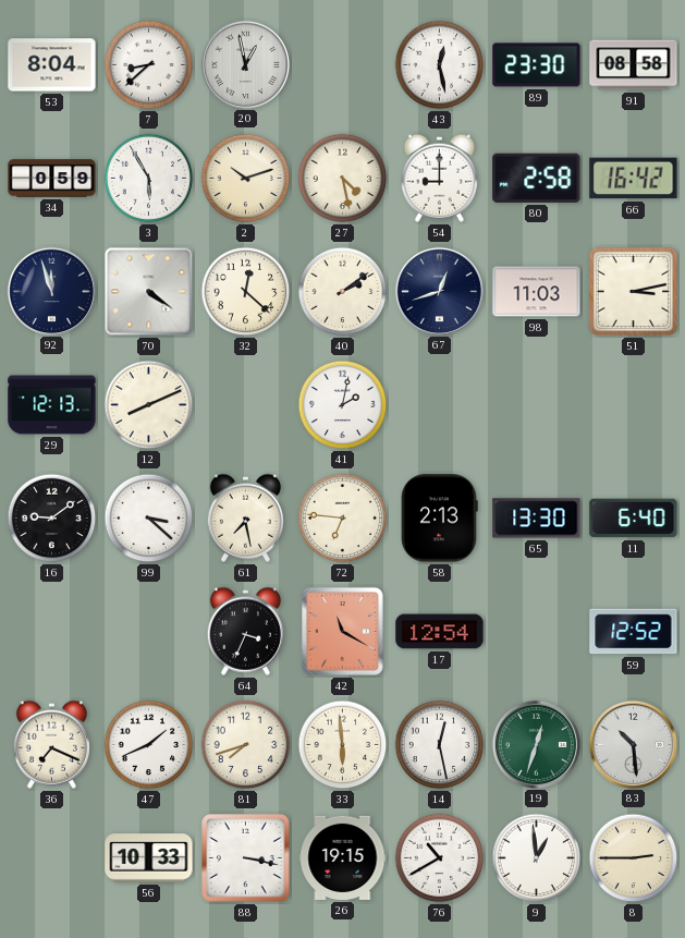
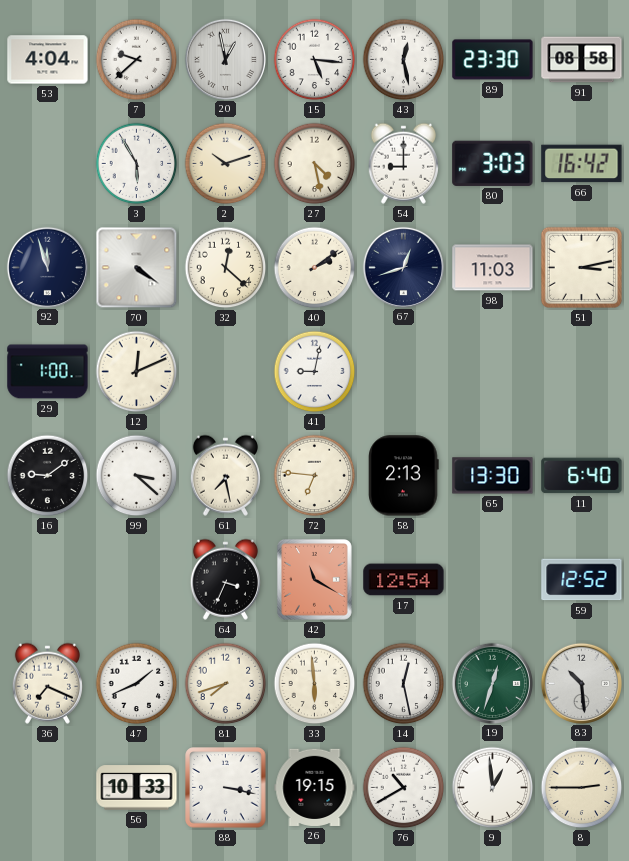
53: 8:04 -> 4:04
7: 8:38 -> 9:38
15: none -> 5:16
34: 0:59 -> none
80: 2:58 -> 3:03
29: 12:13 -> 1:00
12: 8:11 -> 12:11
41: 2:02 -> 9:02
